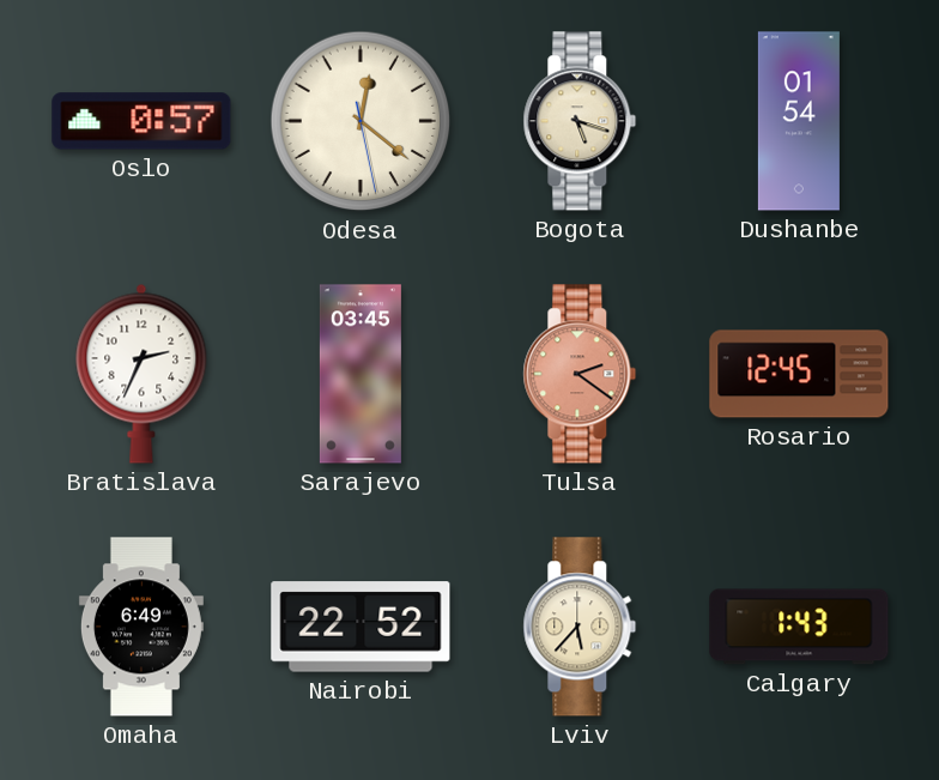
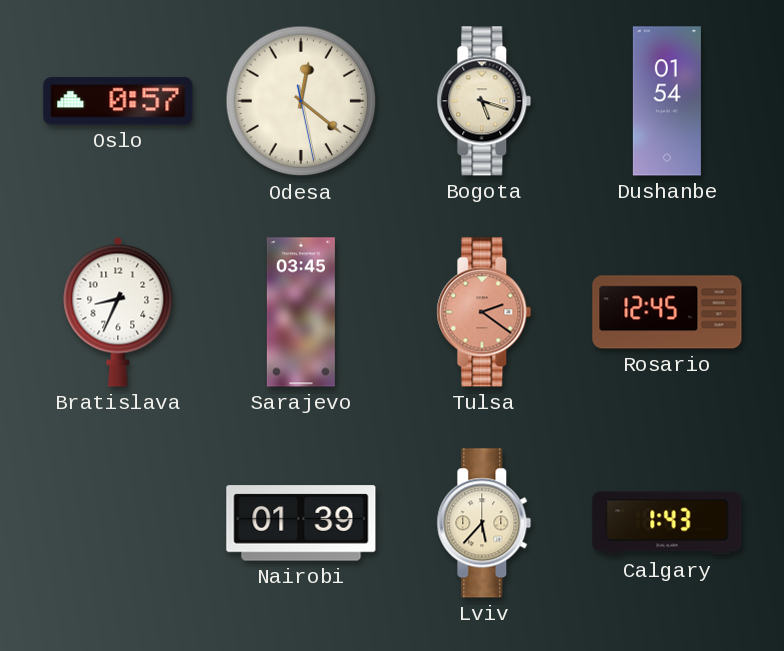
Bratislava: 2:34 -> 8:34
Omaha: 6:49 -> none
Nairobi: 22:52 -> 01:39
